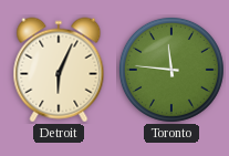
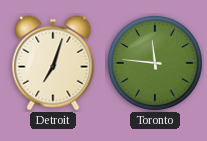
Detroit: 6:04 -> 7:03
